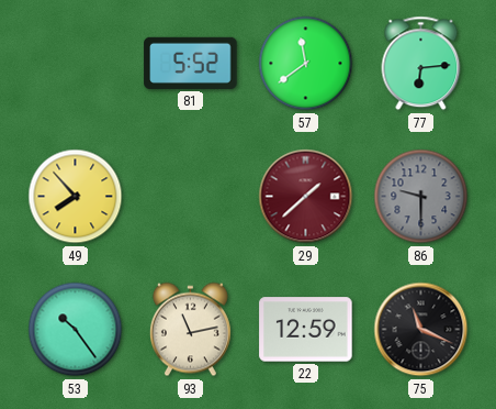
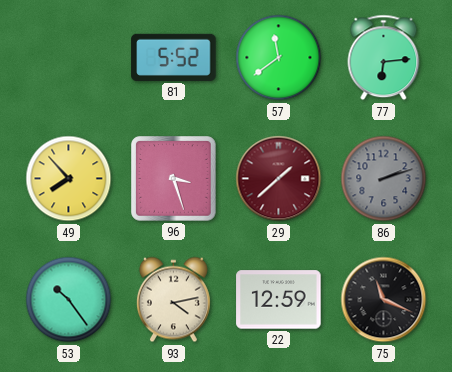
96: none -> 3:27
86: 9:30 -> 2:12
93: 11:13 -> 4:13
